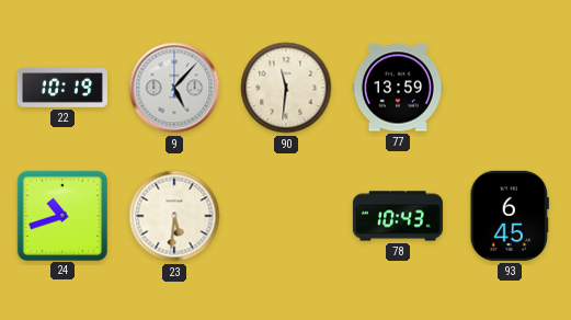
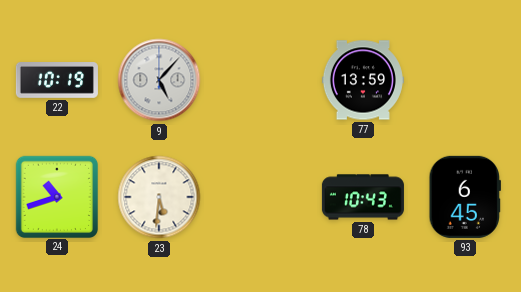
90: 11:31 -> none
